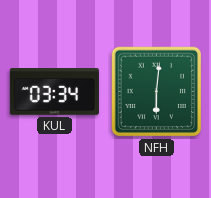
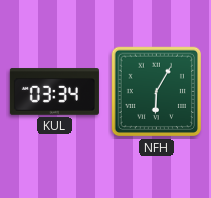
NFH: 6:01 -> 6:05
